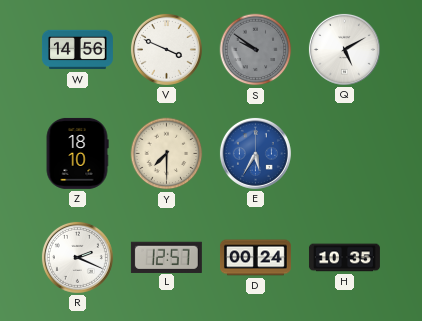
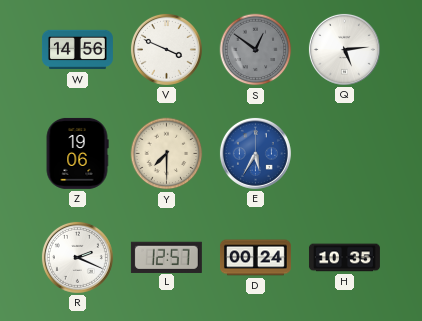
S: 9:51 -> 12:51
Q: 5:10 -> 5:14
Z: 18:10 -> 19:06
